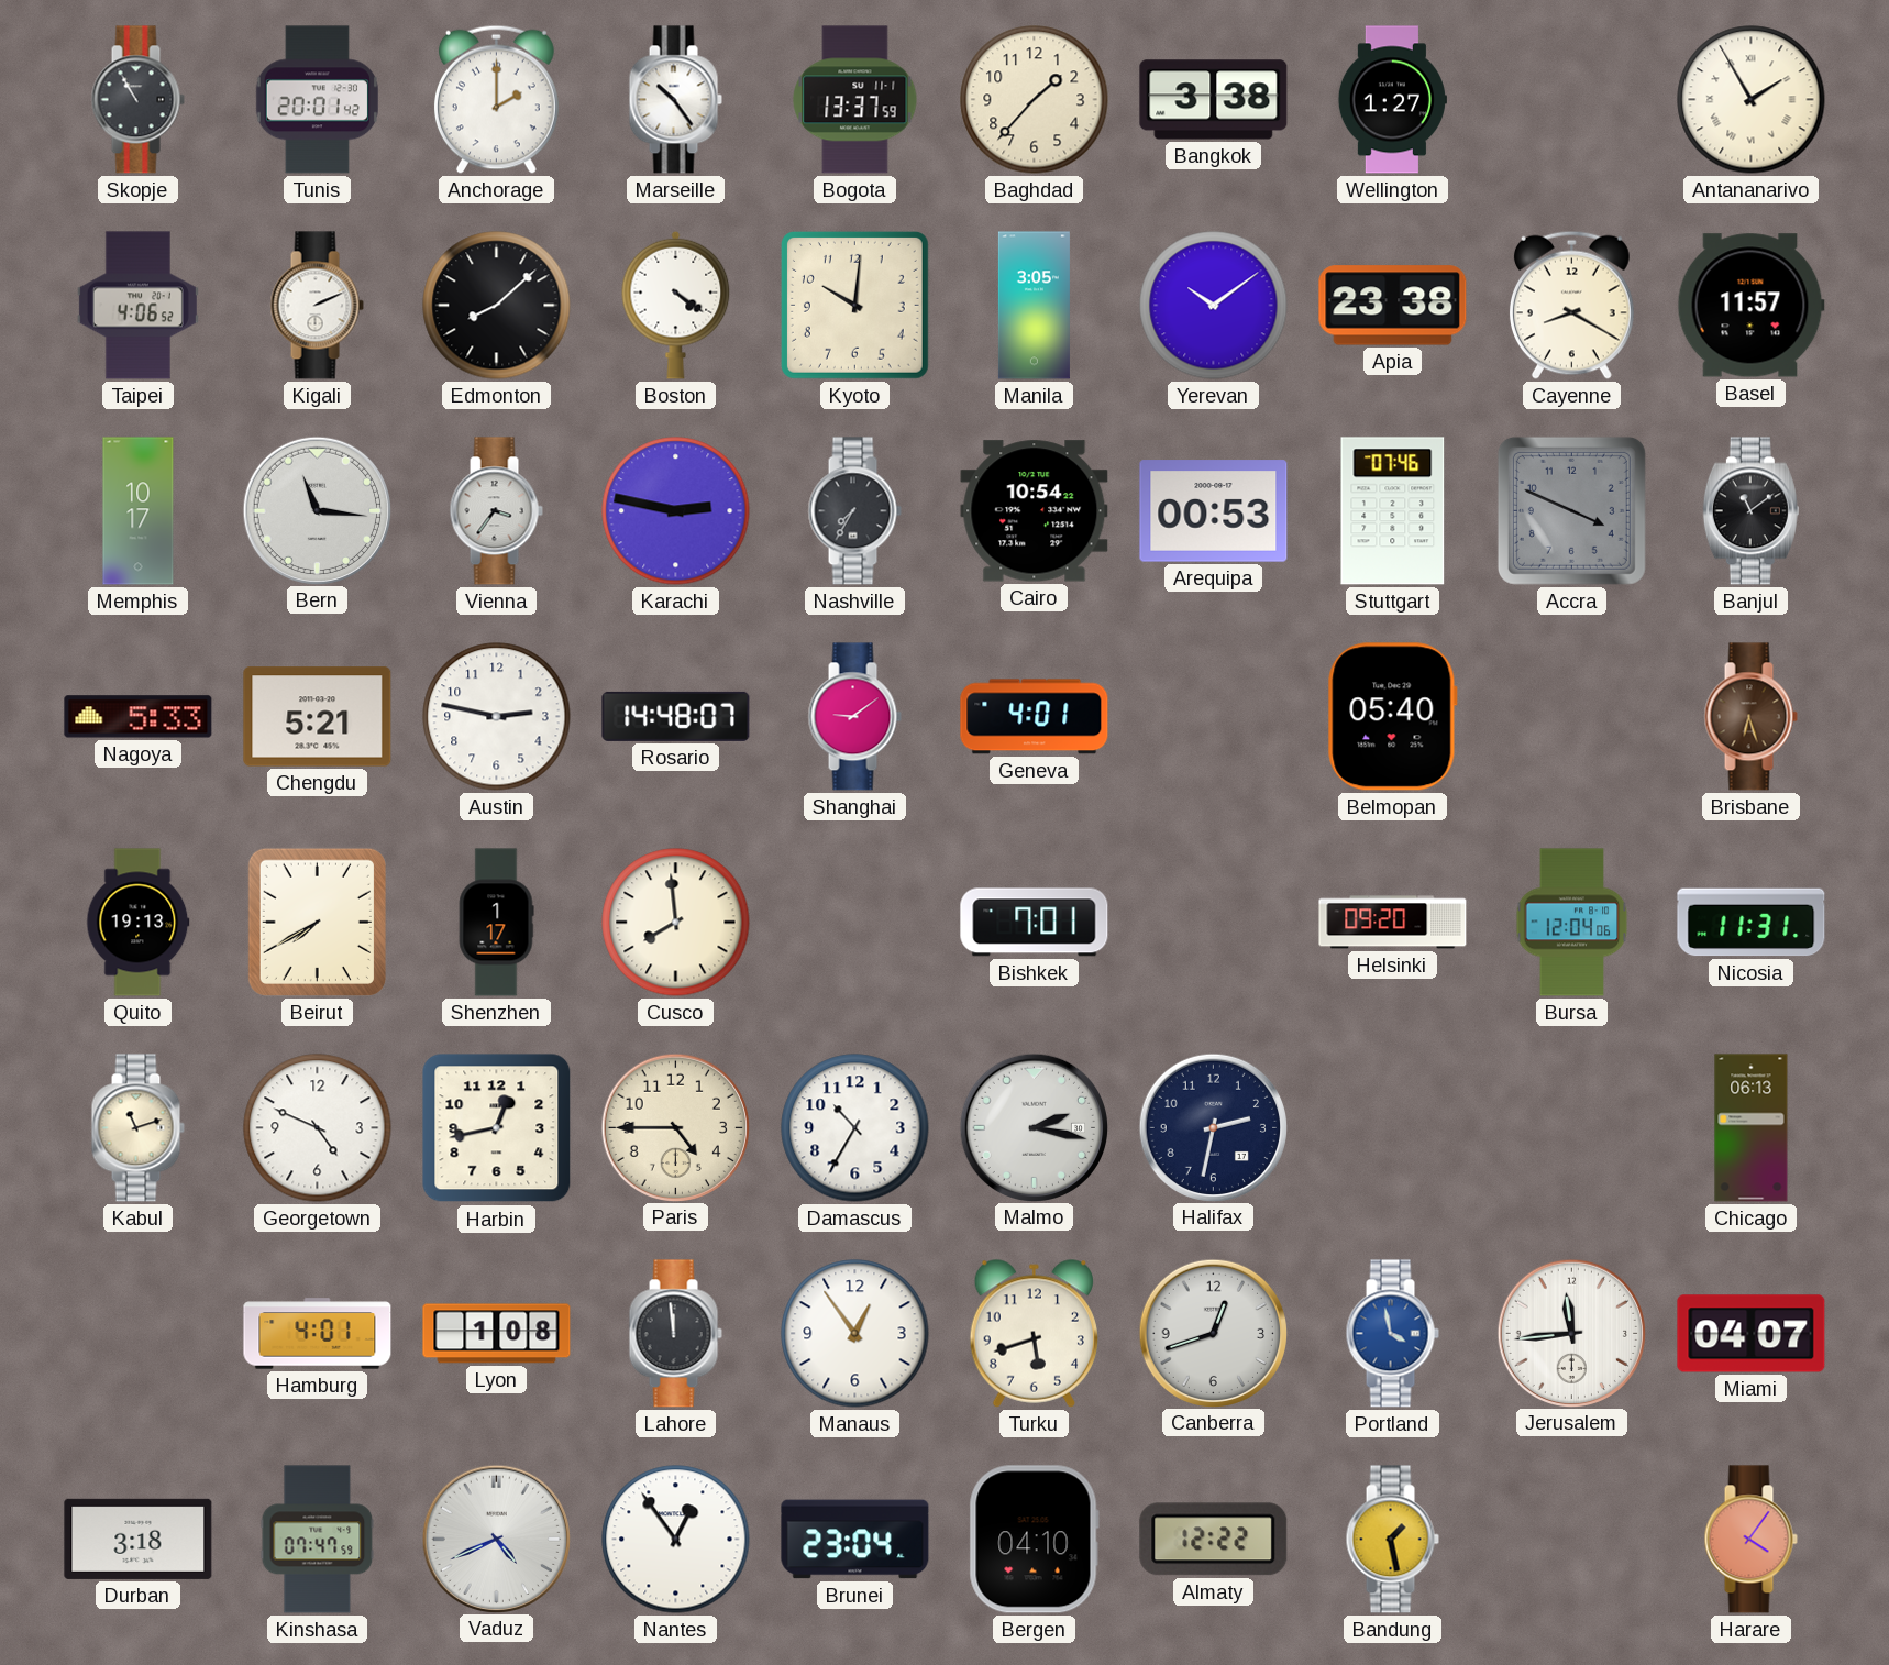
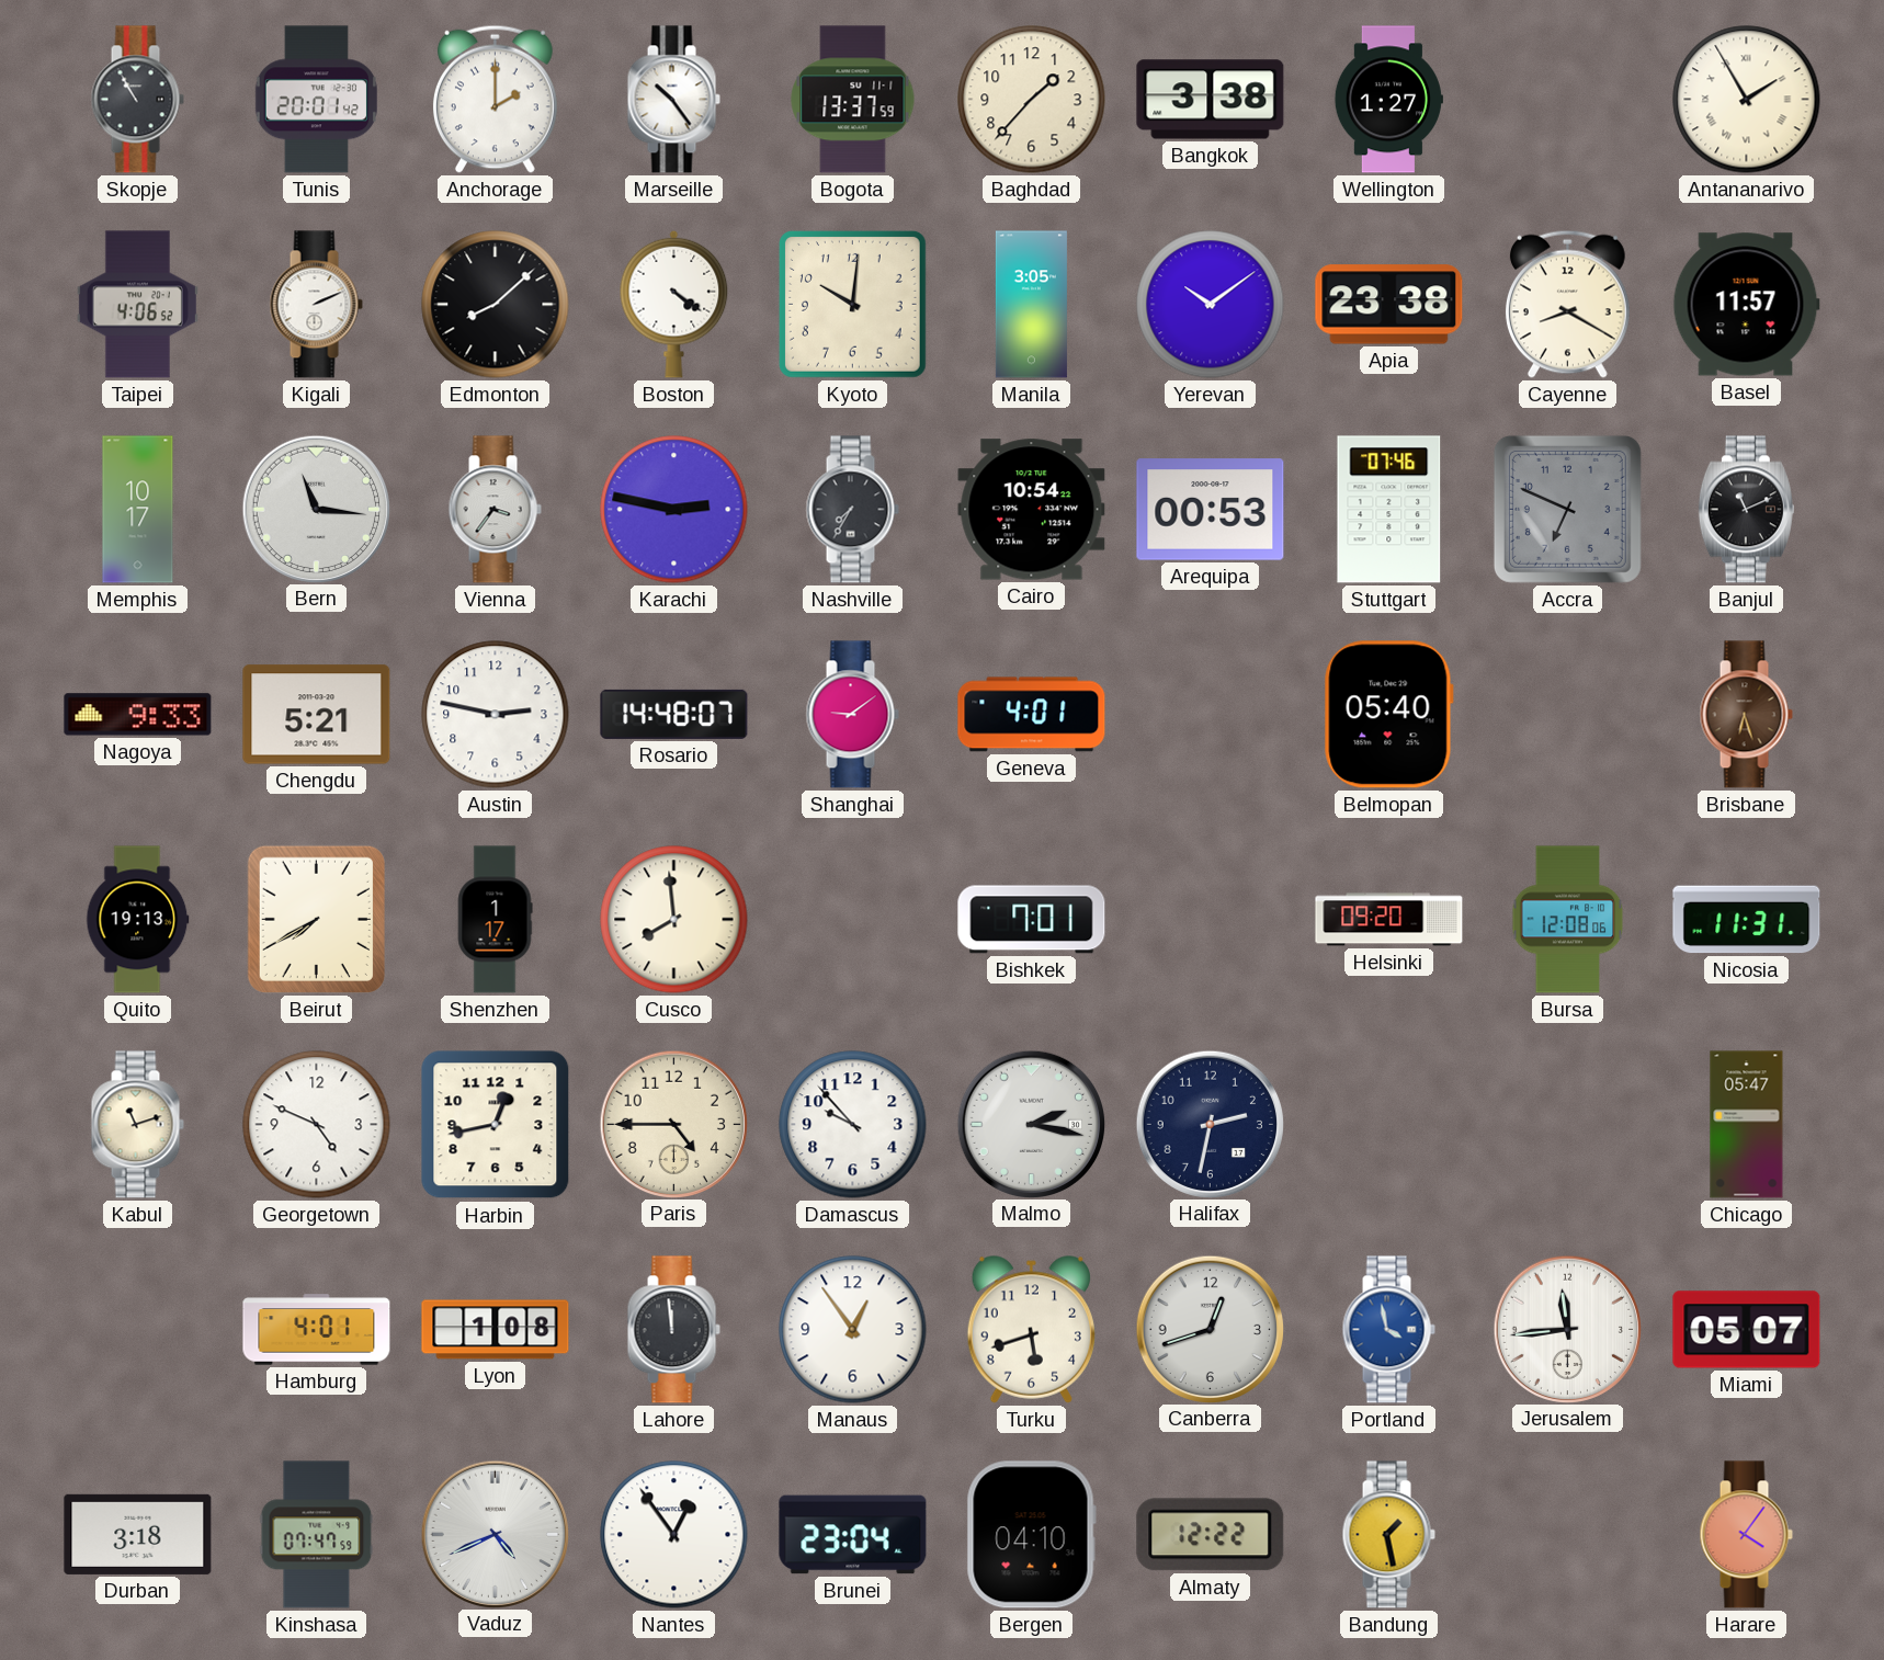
Accra: 3:49 -> 6:49
Banjul: 11:09 -> 11:11
Nagoya: 5:33 -> 9:33
Bursa: 12:04 -> 12:08
Damascus: 10:35 -> 9:53
Chicago: 06:13 -> 05:47
Miami: 04:07 -> 05:07
